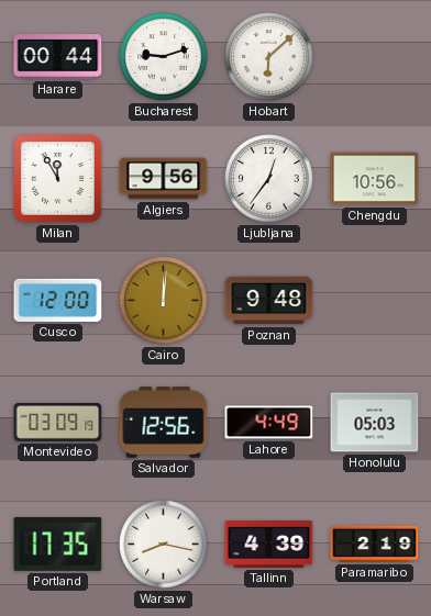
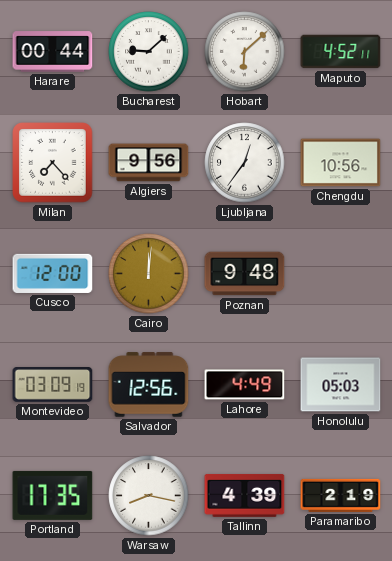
Bucharest: 9:12 -> 9:08
Maputo: none -> 4:52
Milan: 11:55 -> 7:23
